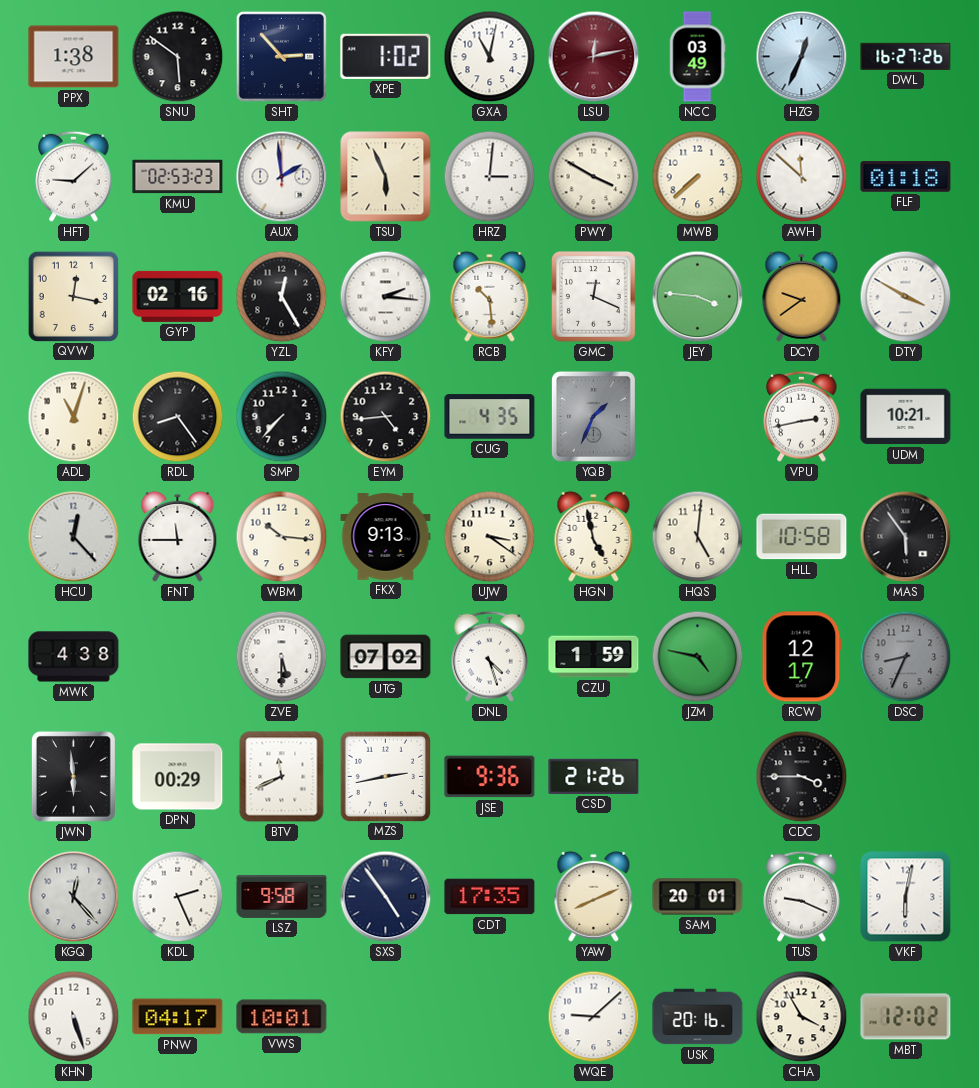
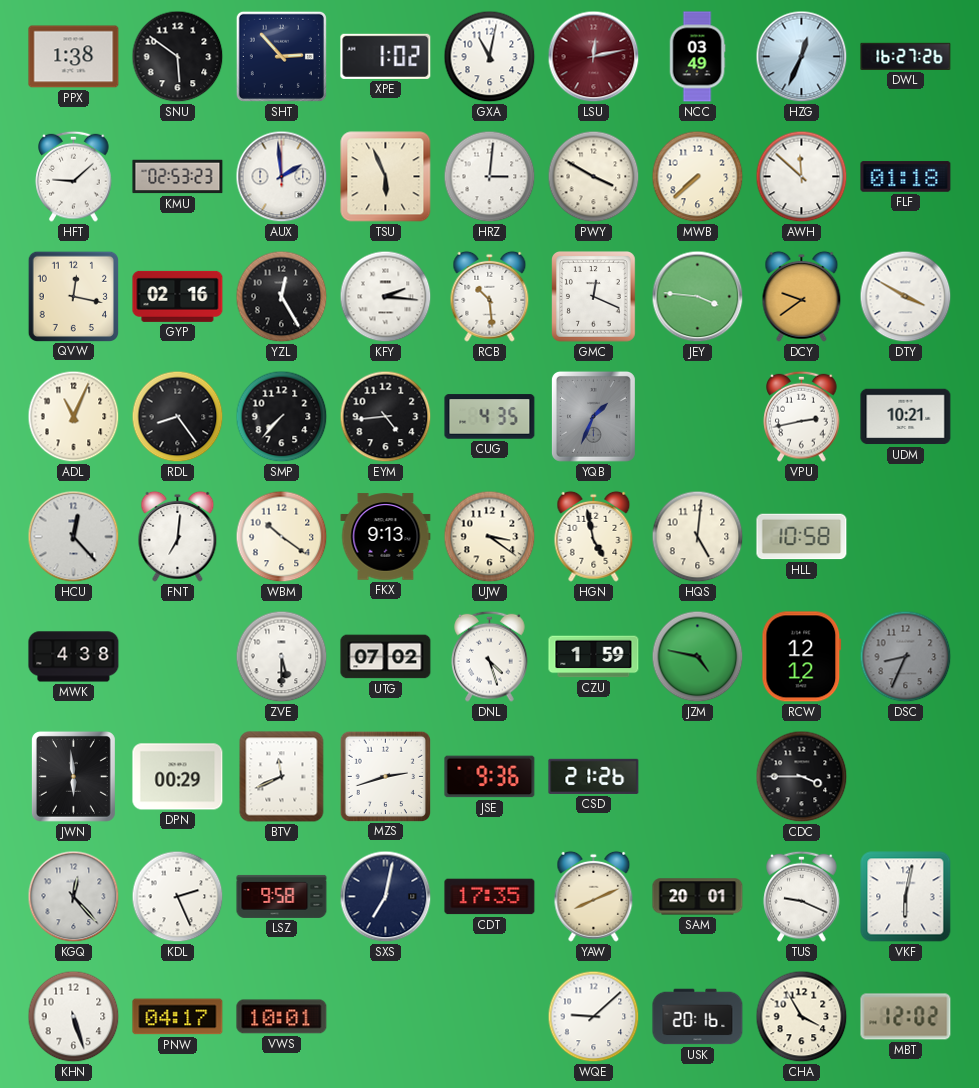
ADL: 11:03 -> 11:04
FNT: 11:45 -> 7:01
WBM: 10:16 -> 10:21
MAS: 5:54 -> none
RCW: 12:17 -> 12:12
MZS: 2:43 -> 2:42
SXS: 4:54 -> 7:02
